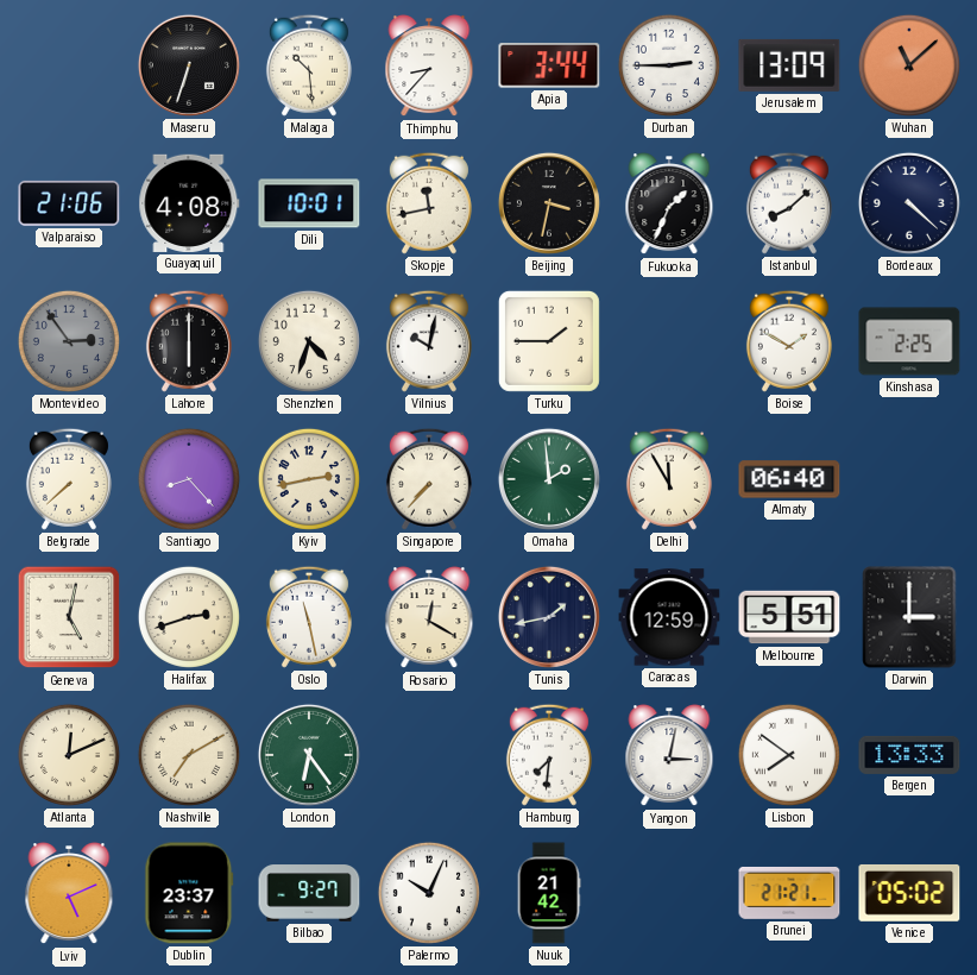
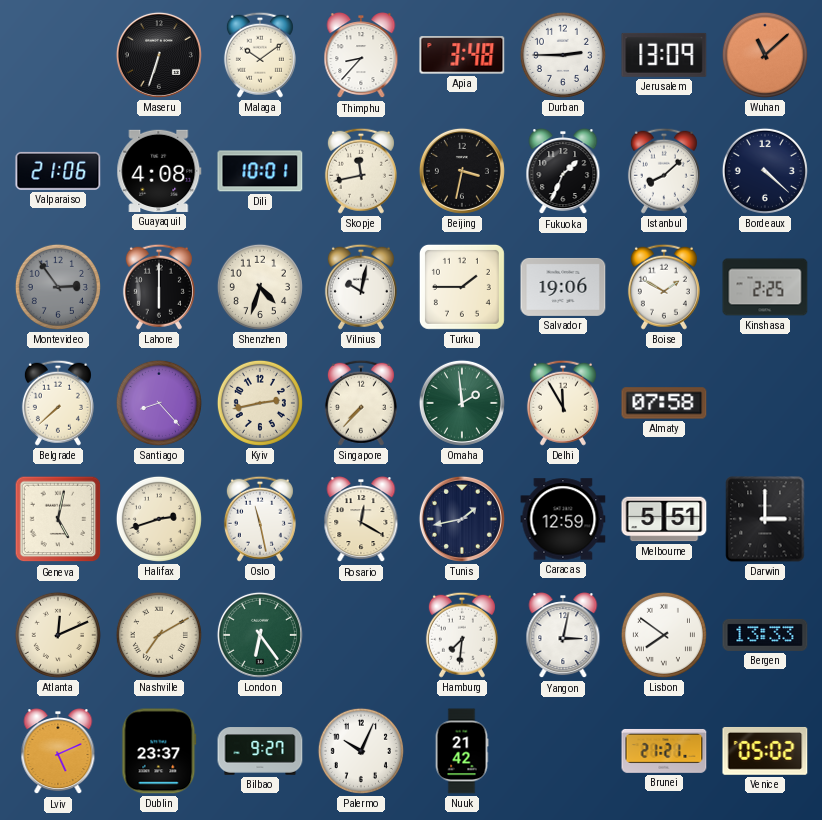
Malaga: 10:29 -> 10:09
Apia: 3:44 -> 3:48
Salvador: none -> 19:06
Almaty: 06:40 -> 07:58
